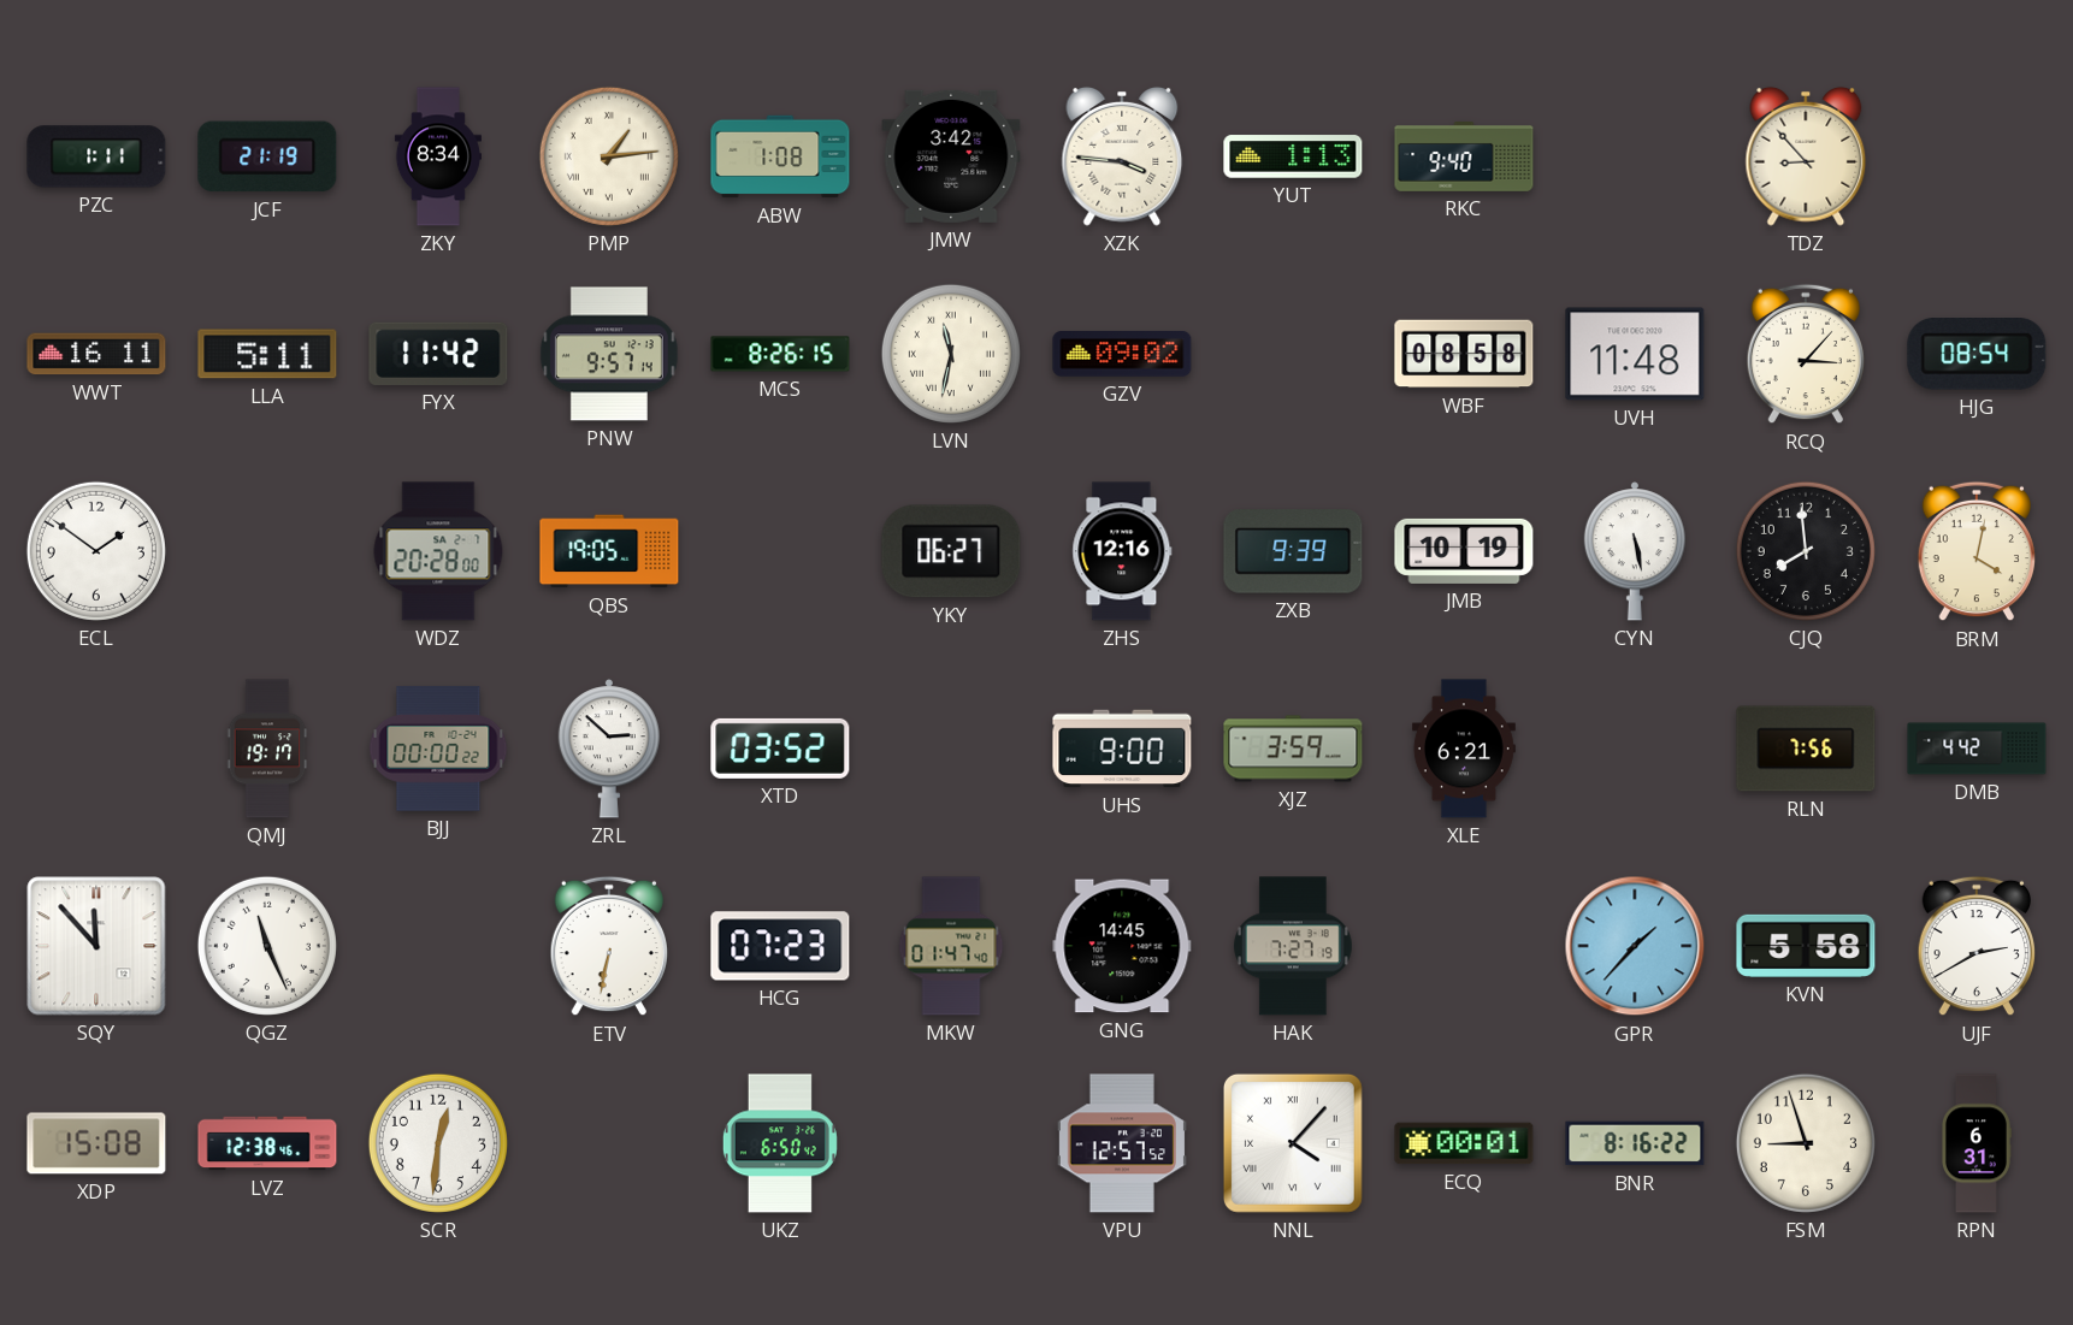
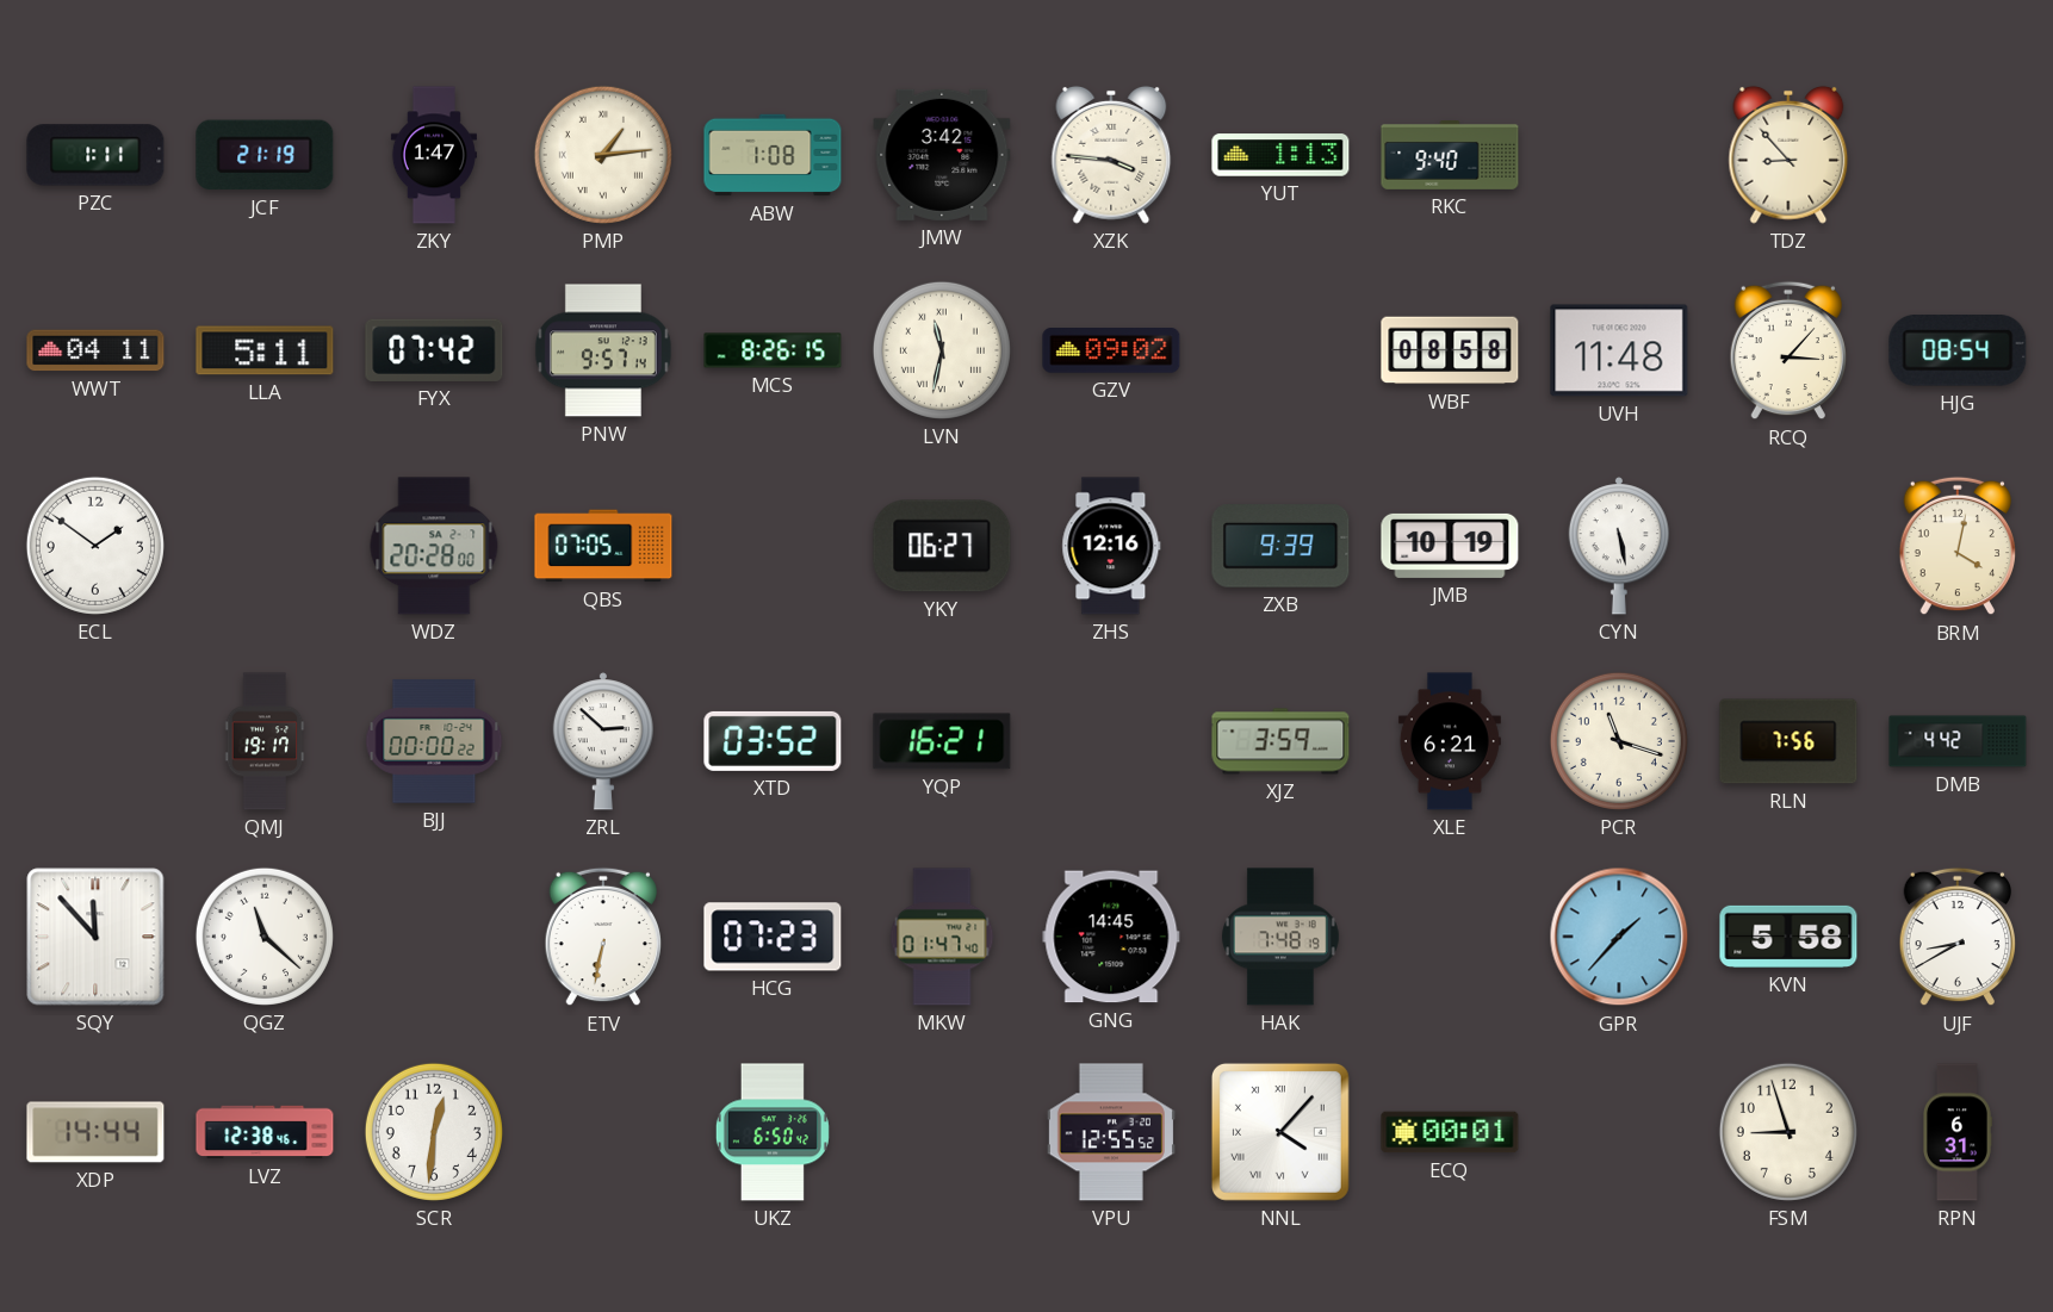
ZKY: 8:34 -> 1:47
WWT: 16:11 -> 04:11
FYX: 11:42 -> 07:42
QBS: 19:05 -> 07:05
CJQ: 7:59 -> none
YQP: none -> 16:21
UHS: 9:00 -> none
PCR: none -> 11:18
QGZ: 11:26 -> 11:22
HAK: 7:27 -> 7:48
UJF: 2:40 -> 8:40
XDP: 15:08 -> 14:44
VPU: 12:57 -> 12:55
BNR: 8:16 -> none
